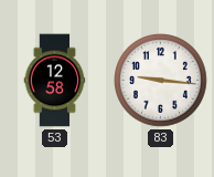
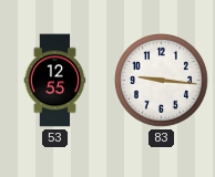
53: 12:58 -> 12:55
